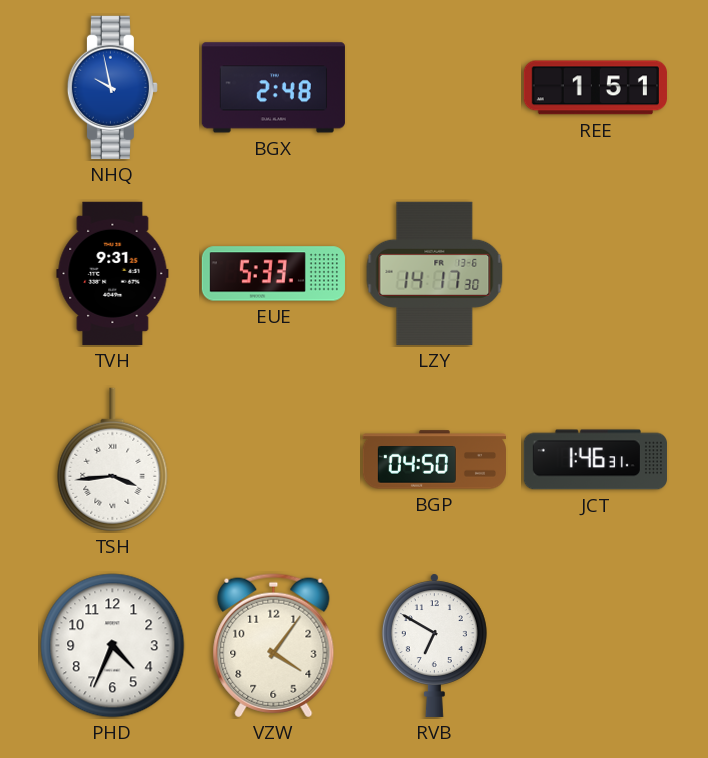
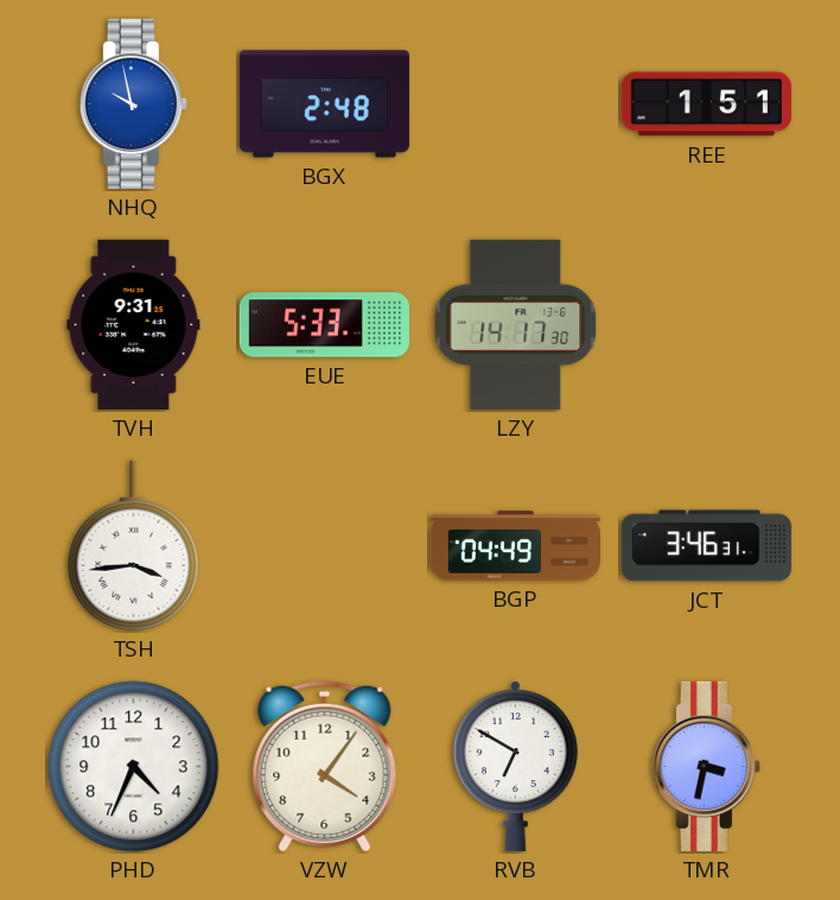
BGP: 04:50 -> 04:49
JCT: 1:46 -> 3:46
TMR: none -> 3:32
